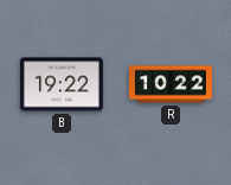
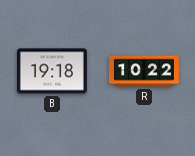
B: 19:22 -> 19:18
